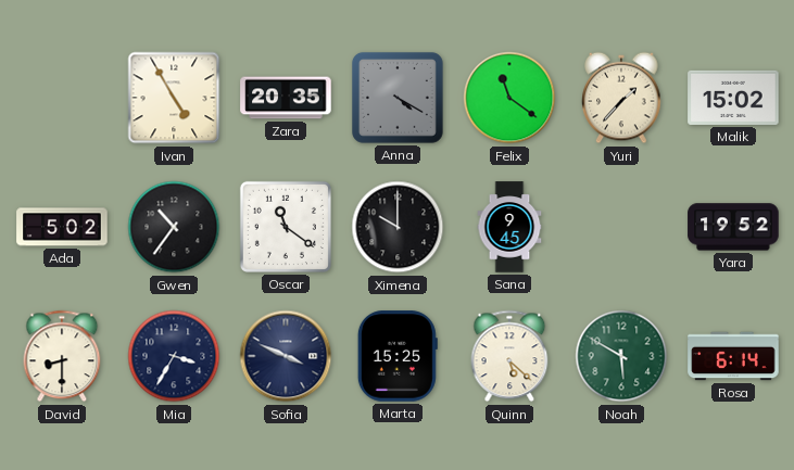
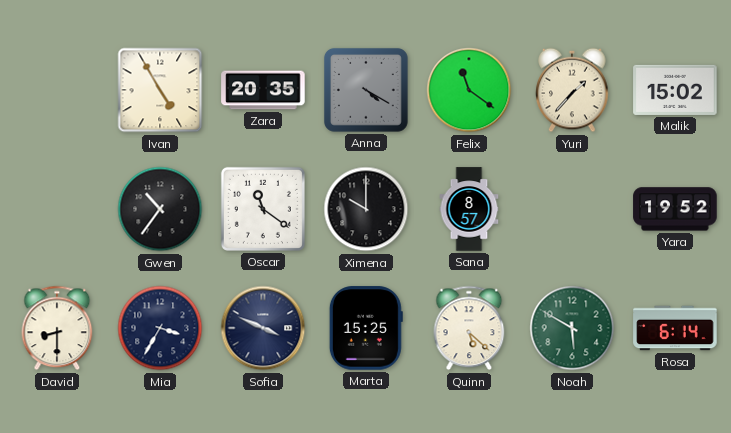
Ada: 5:02 -> none
Sana: 9:45 -> 8:57
